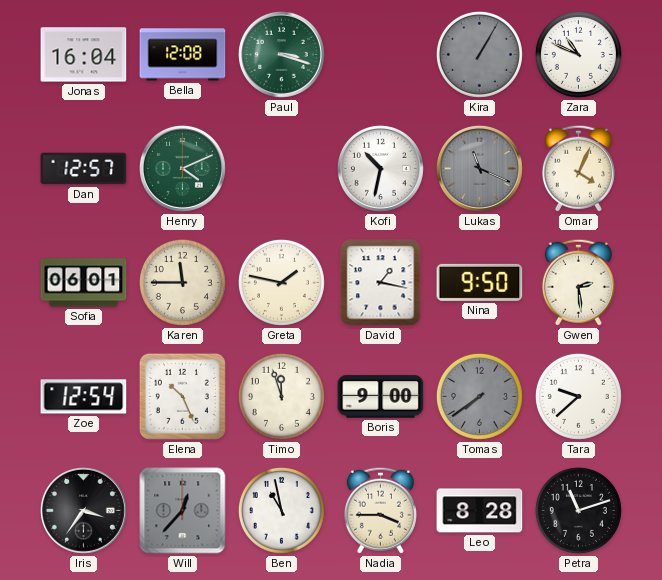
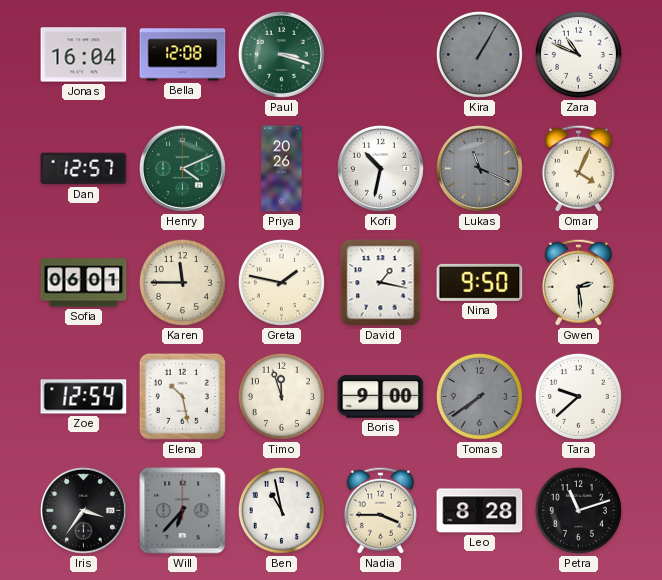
Priya: none -> 20:26
Elena: 10:26 -> 10:28
Will: 12:37 -> 6:37
